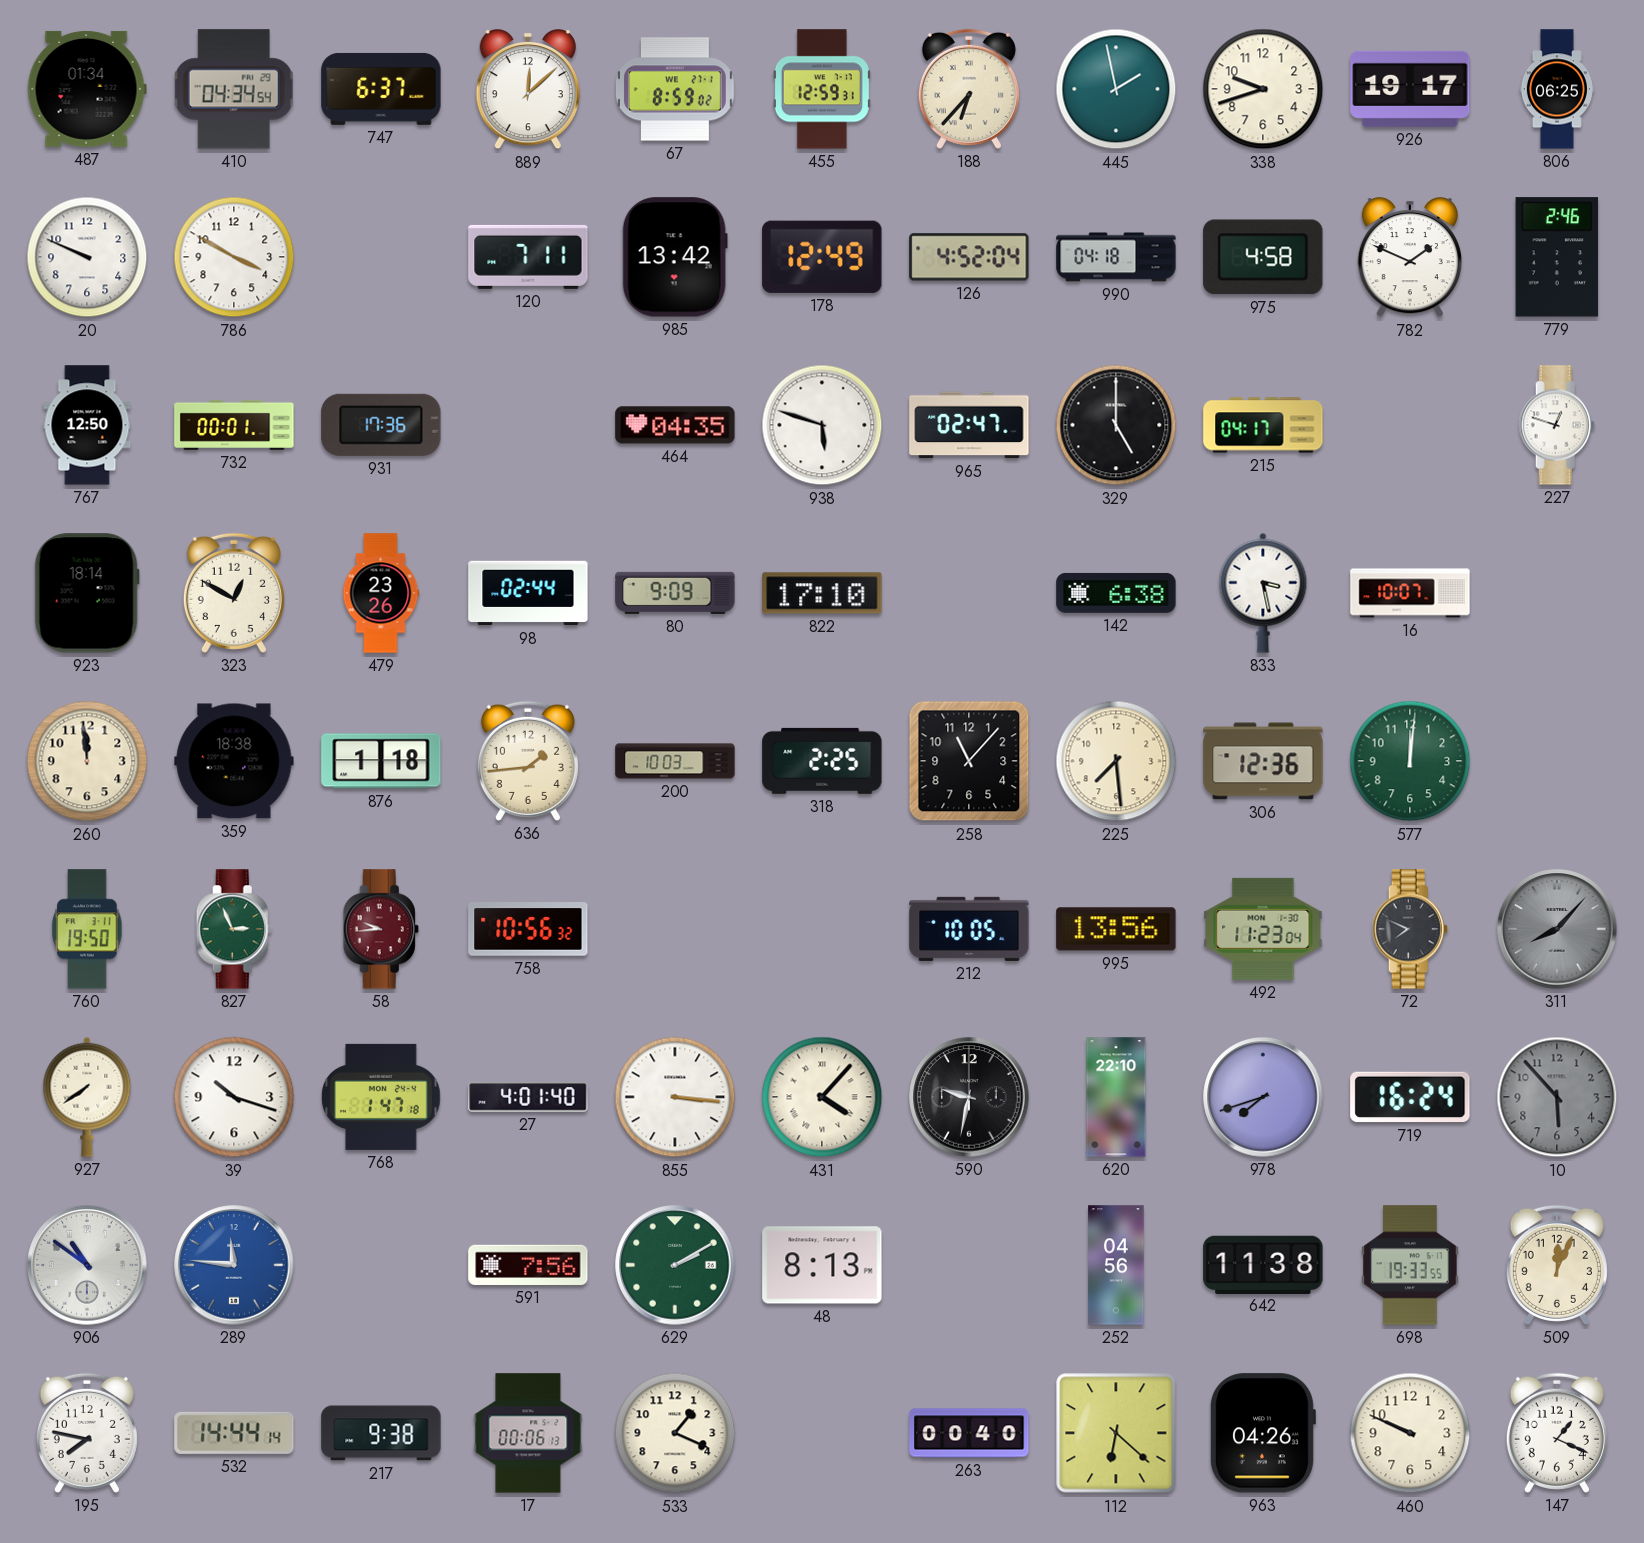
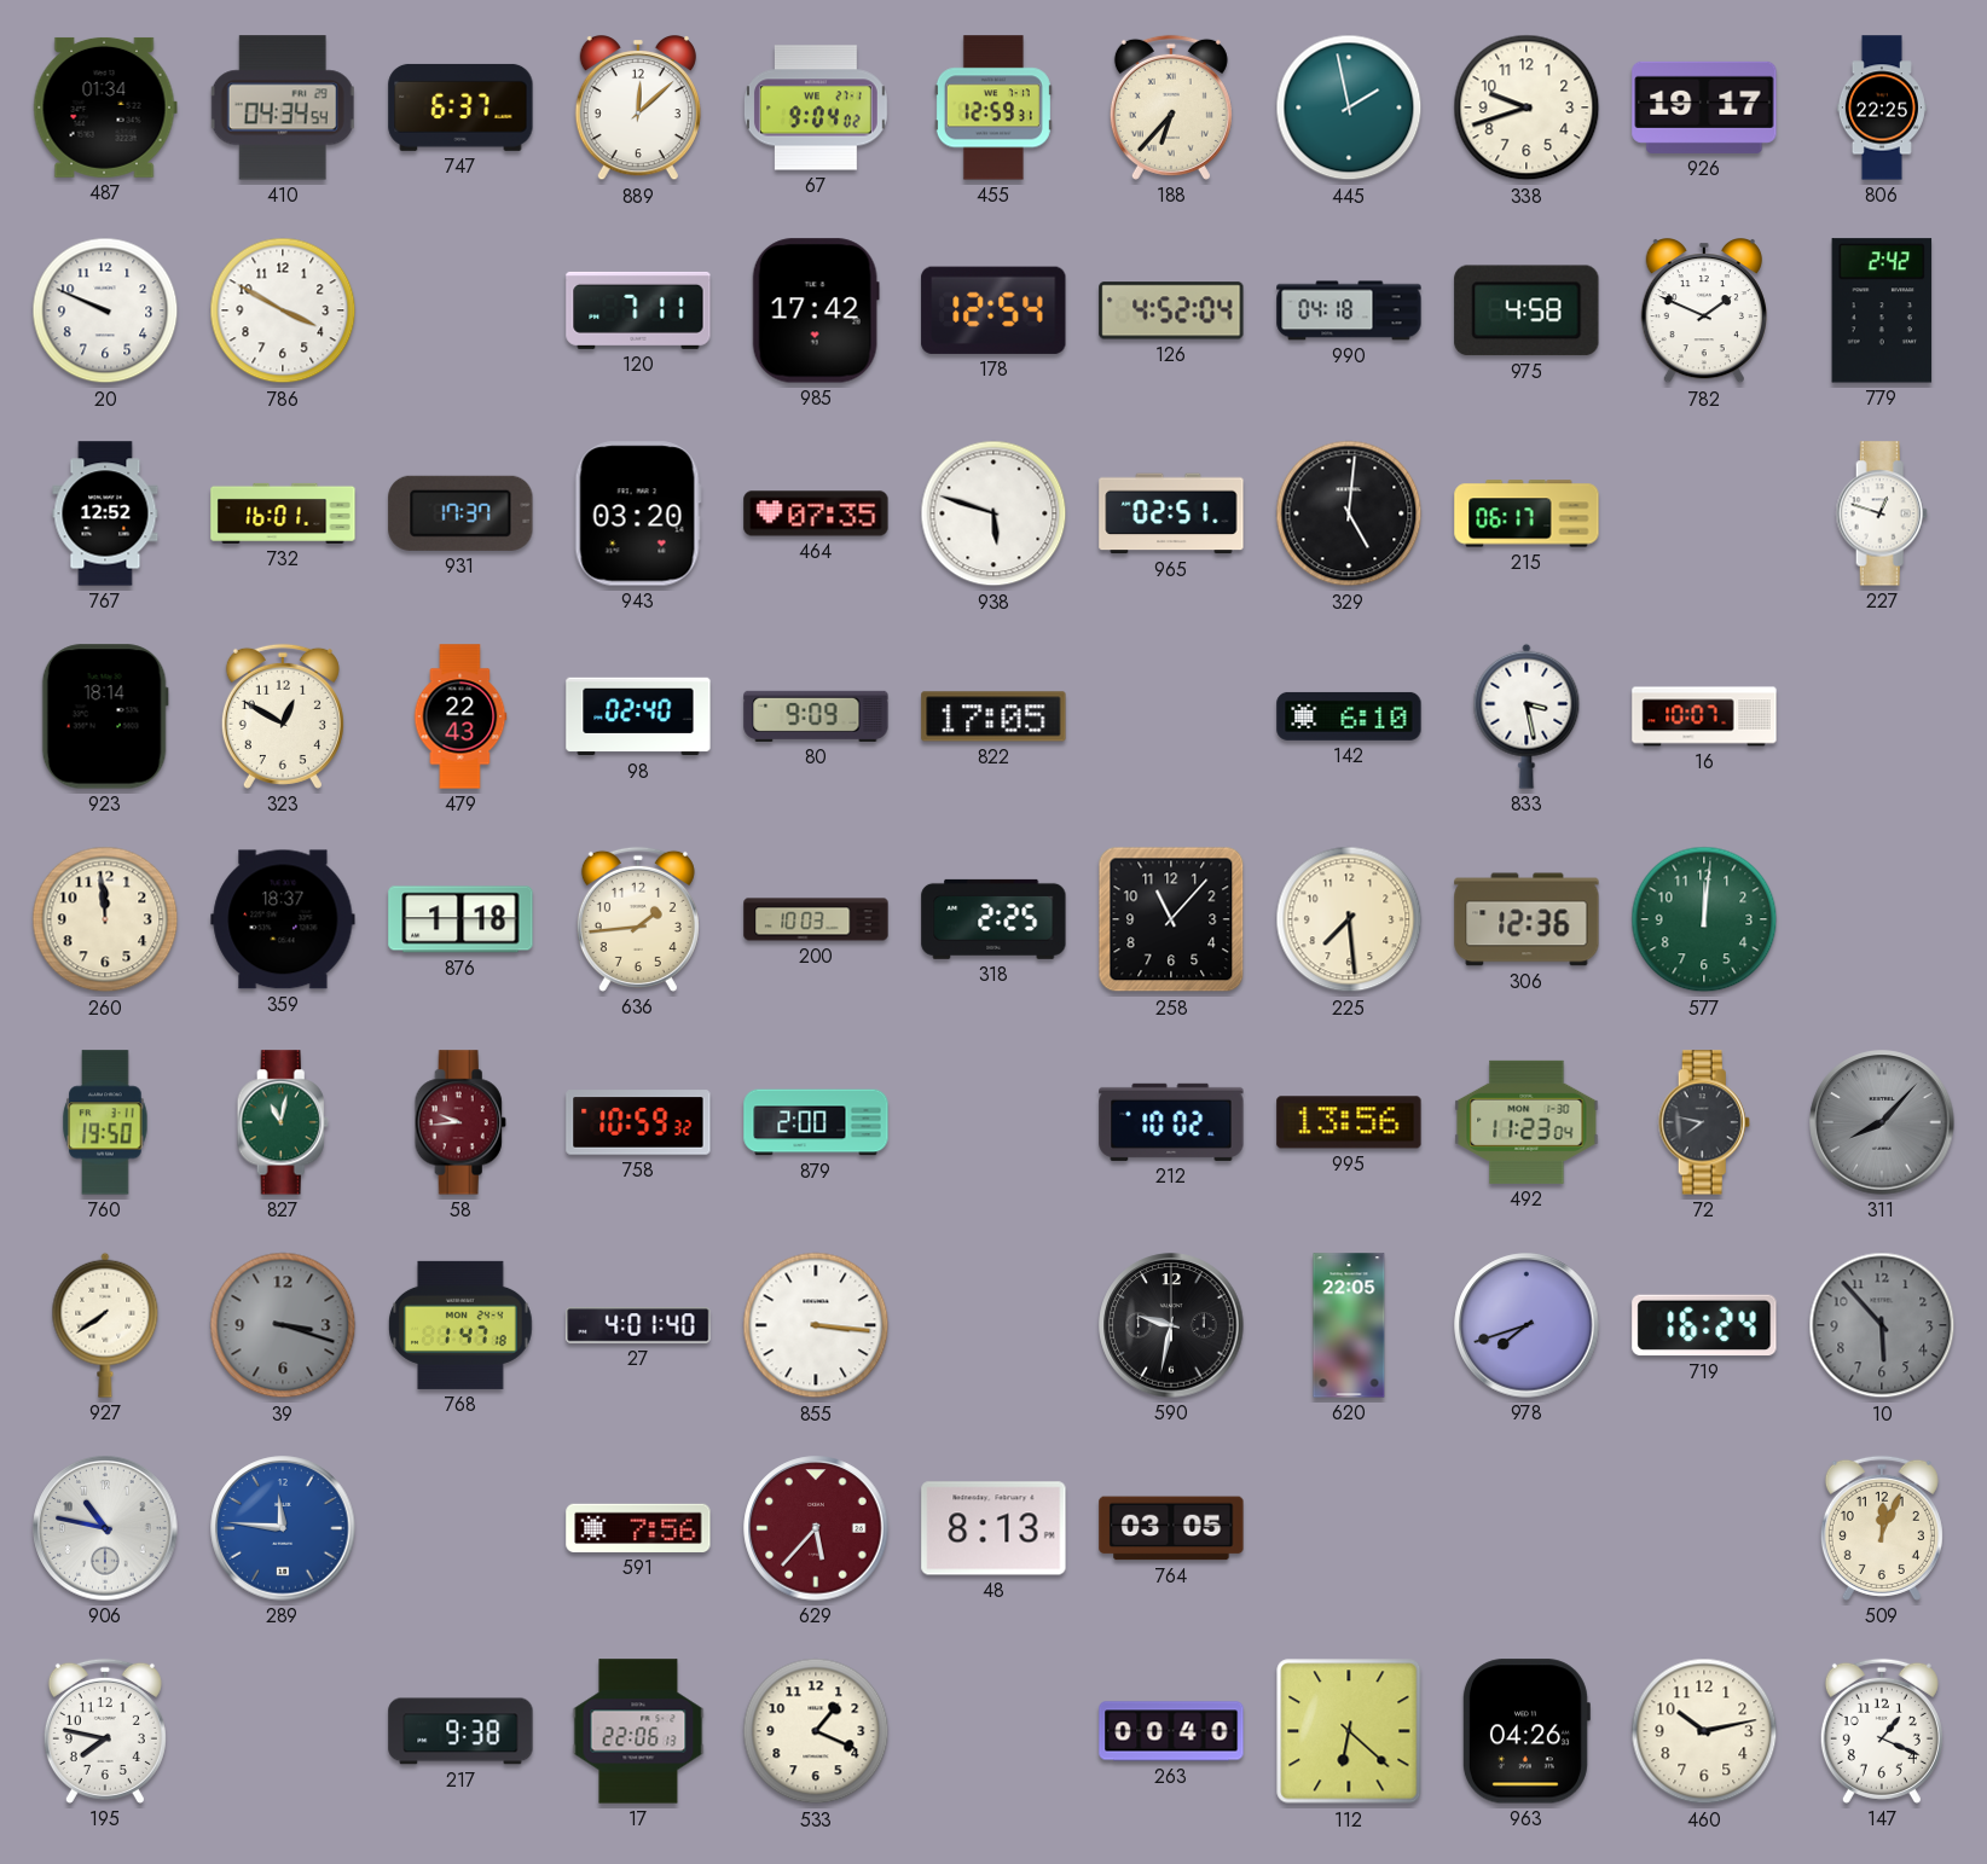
67: 8:59 -> 9:04
806: 06:25 -> 22:25
985: 13:42 -> 17:42
178: 12:49 -> 12:54
779: 2:46 -> 2:42
767: 12:50 -> 12:52
732: 00:01 -> 16:01
931: 17:36 -> 17:37
943: none -> 03:20
464: 04:35 -> 07:35
965: 02:47 -> 02:51
329: 5:00 -> 5:01
215: 04:17 -> 06:17
479: 23:26 -> 22:43
98: 02:44 -> 02:40
822: 17:10 -> 17:05
142: 6:38 -> 6:10
359: 18:38 -> 18:37
827: 2:56 -> 11:02
758: 10:56 -> 10:59
879: none -> 2:00
212: 10:05 -> 10:02
72: 7:49 -> 7:47
39: 10:18 -> 3:18
39 dial: white -> grey
431: 4:07 -> none
620: 22:10 -> 22:05
906: 10:51 -> 10:47
629: 2:10 -> 5:37
629 dial: green -> burgundy
764: none -> 03:05
252: 04:56 -> none
642: 11:38 -> none
698: 19:33 -> none
532: 14:44 -> none
17: 00:06 -> 22:06
460: 9:49 -> 10:13
